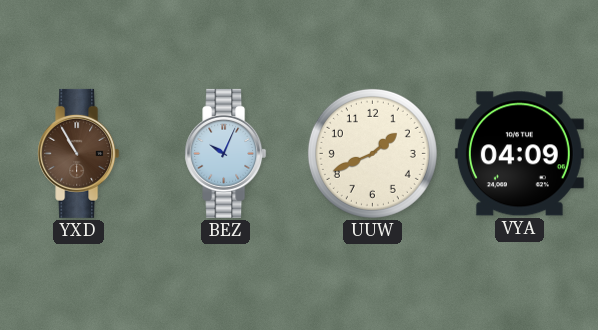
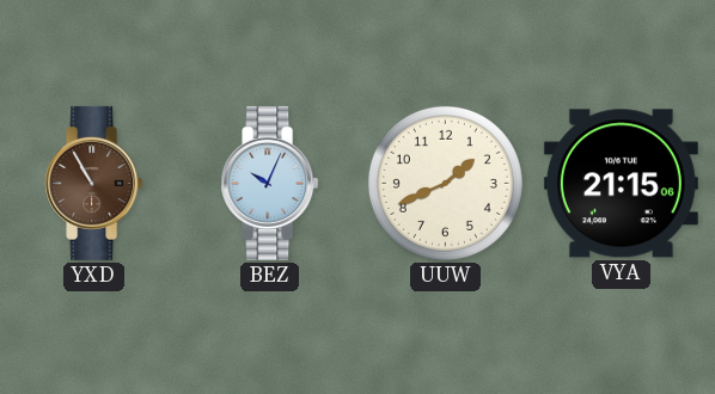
VYA: 04:09 -> 21:15
